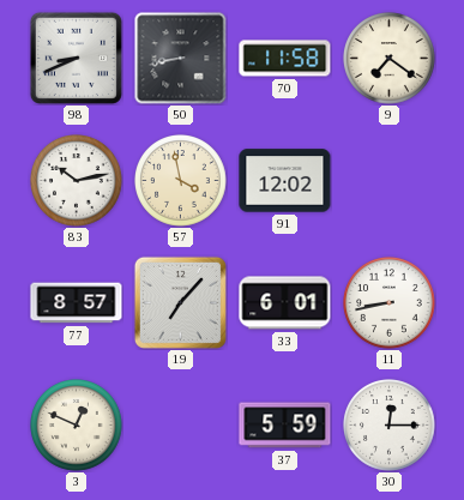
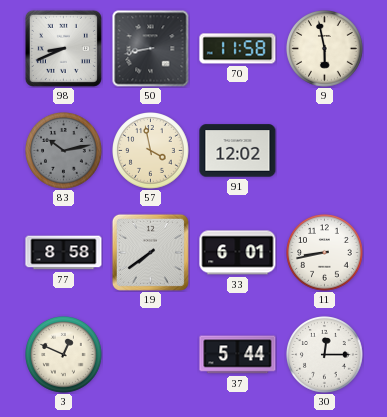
9: 7:21 -> 5:58
83 dial: white -> grey
77: 8:57 -> 8:58
19: 7:07 -> 7:39
37: 5:59 -> 5:44
